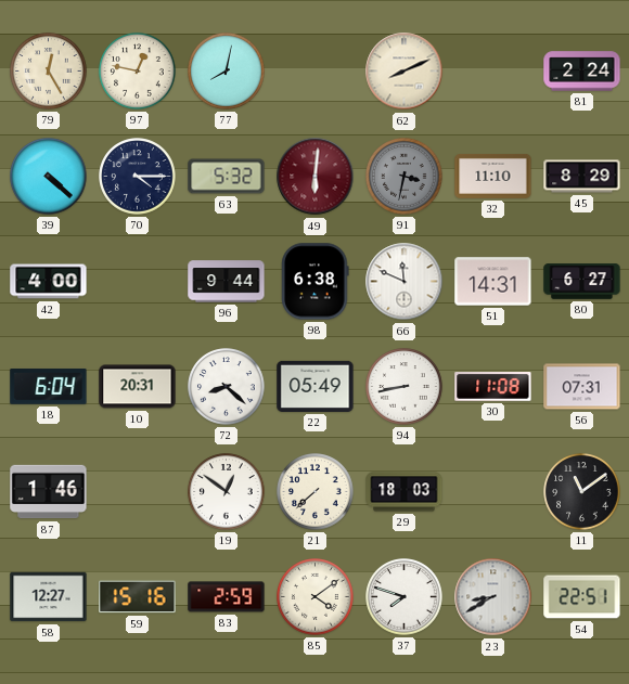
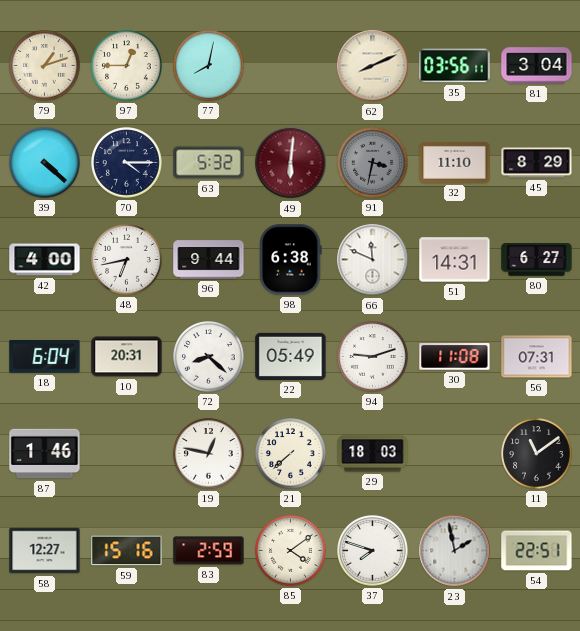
79: 12:25 -> 1:12
97: 12:47 -> 12:45
35: none -> 03:56
81: 2:24 -> 3:04
48: none -> 6:43
94: 8:43 -> 9:12
19: 12:51 -> 12:47
23: 8:40 -> 1:58
